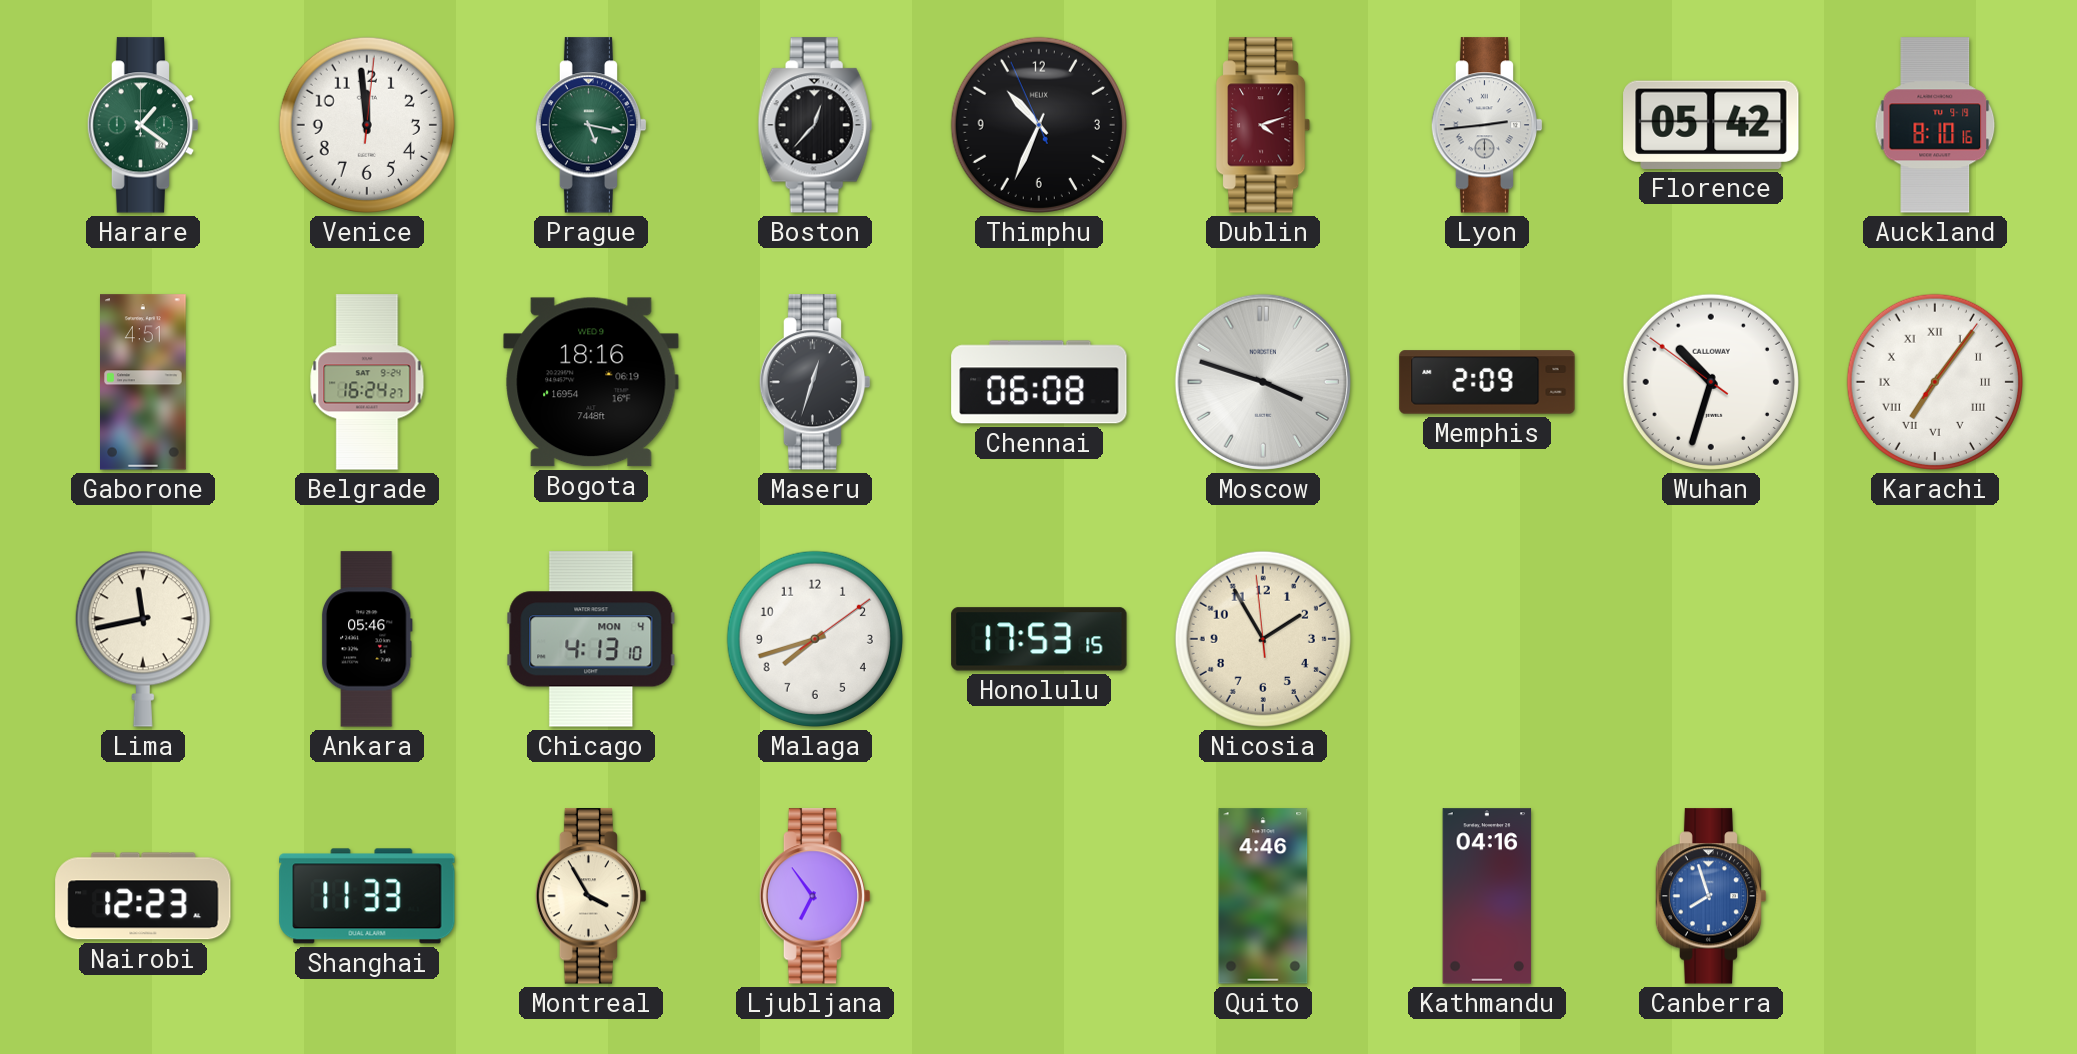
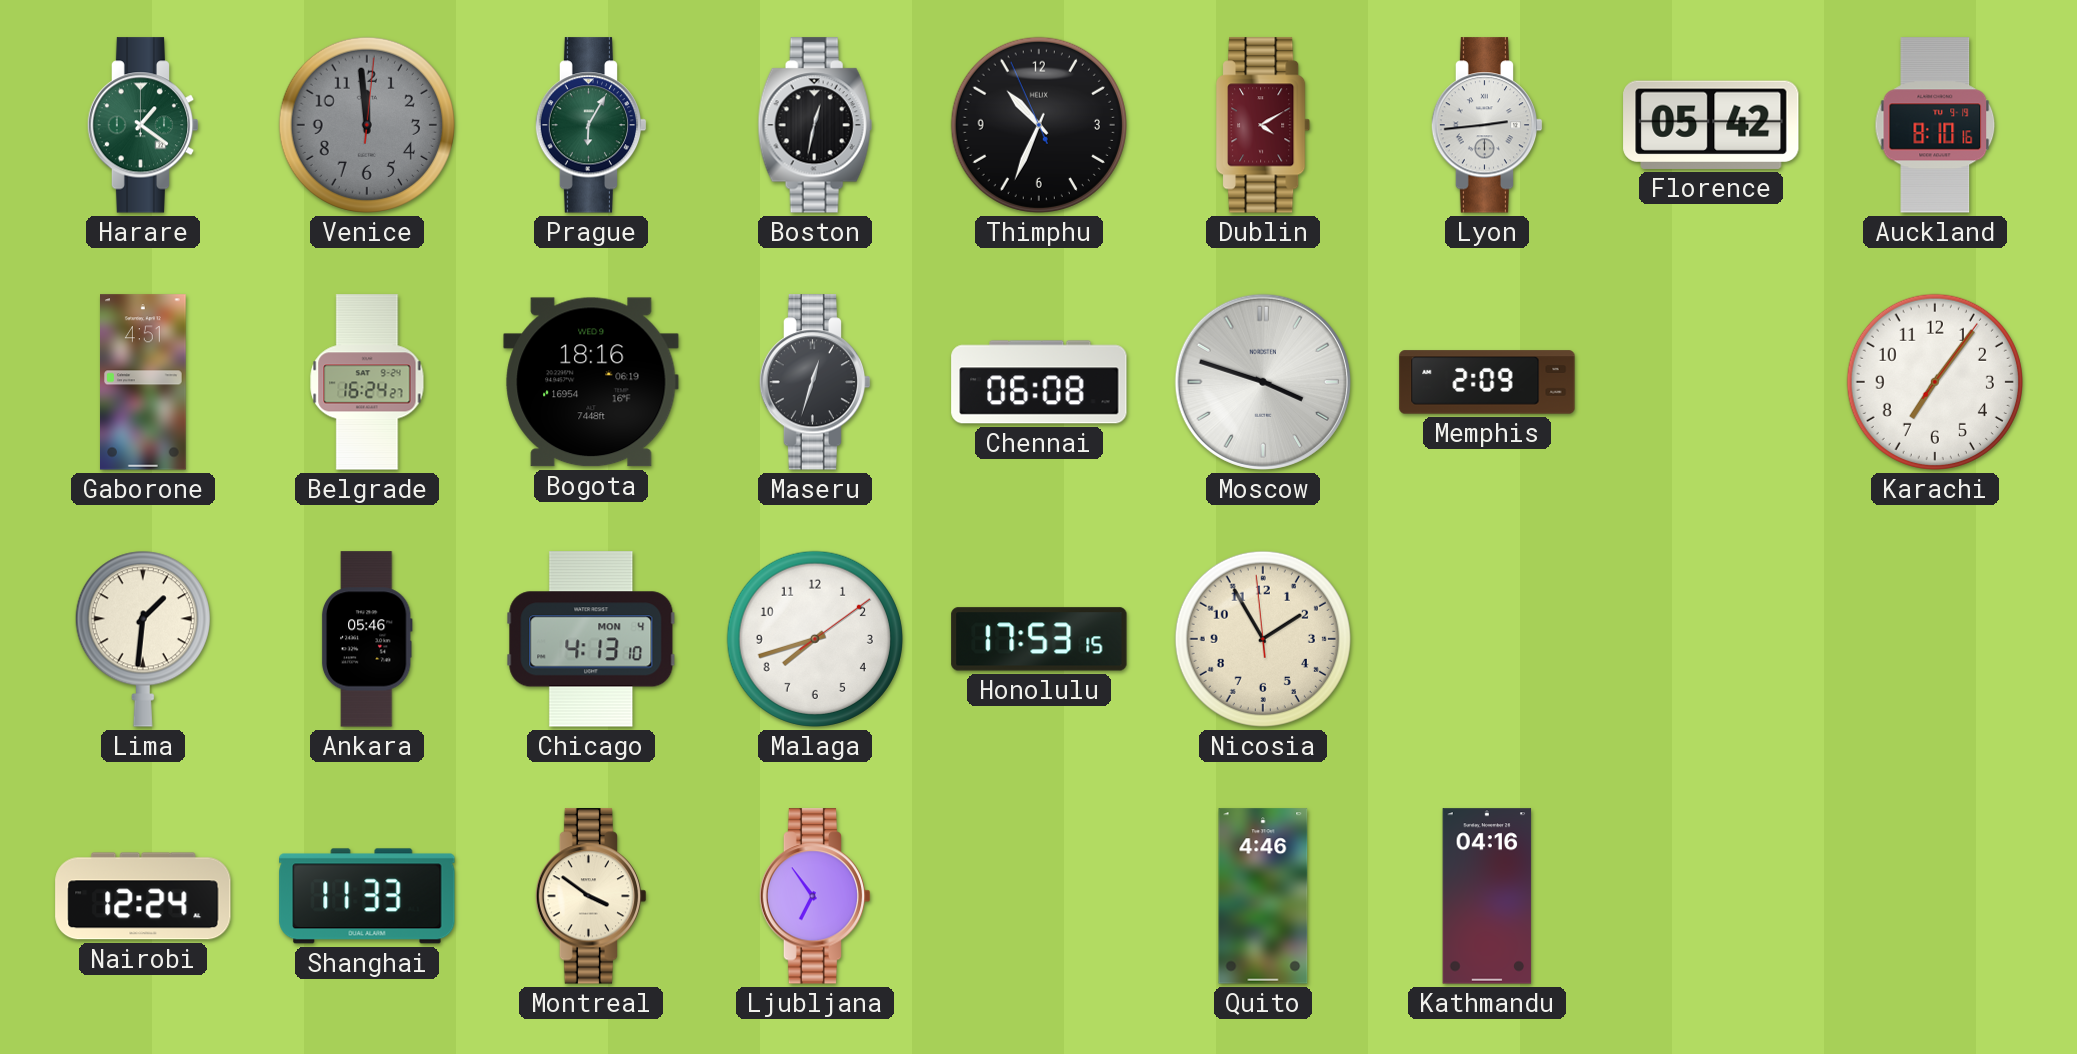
Venice dial: white -> grey
Prague: 5:17 -> 6:05
Boston: 12:37 -> 12:32
Dublin: 4:12 -> 4:10
Wuhan: 10:32 -> none
Karachi numerals: Roman -> Arabic
Lima: 11:43 -> 1:31
Nairobi: 12:23 -> 12:24
Montreal: 3:55 -> 3:51
Canberra: 7:57 -> none
